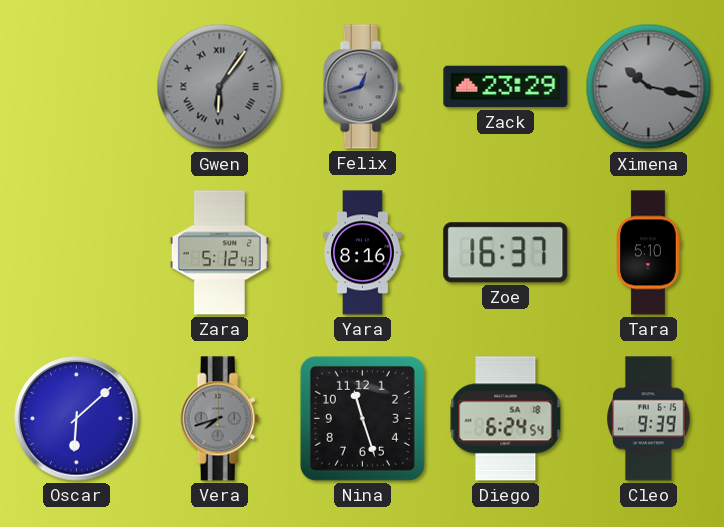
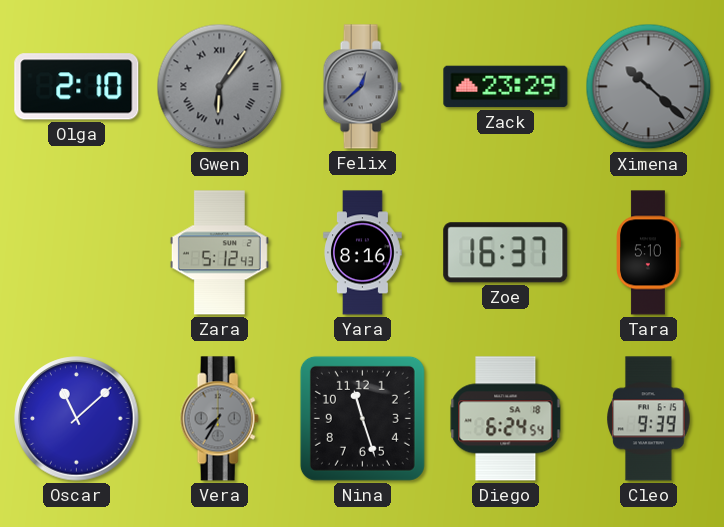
Olga: none -> 2:10
Felix: 12:42 -> 12:38
Ximena: 10:17 -> 10:22
Oscar: 6:08 -> 11:08
Vera: 7:42 -> 7:35
